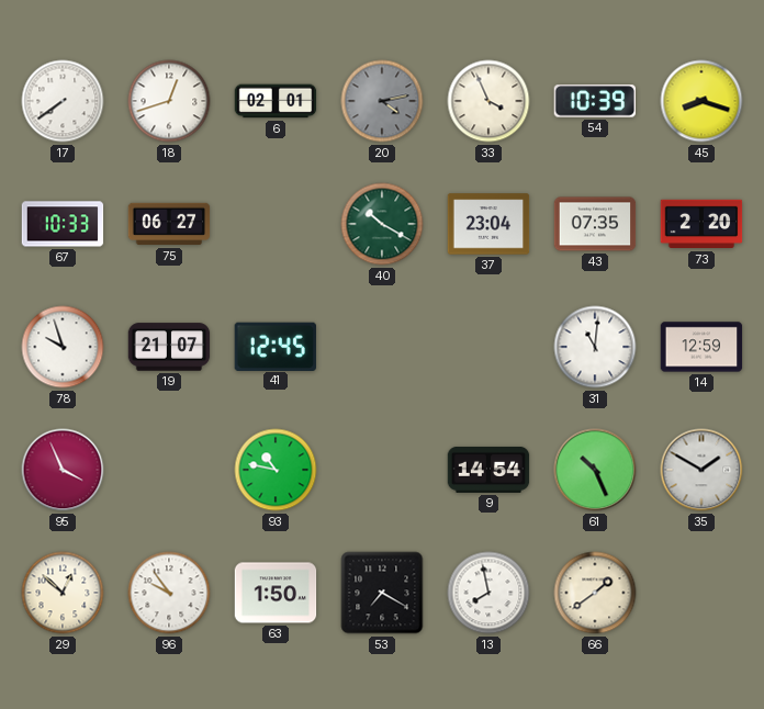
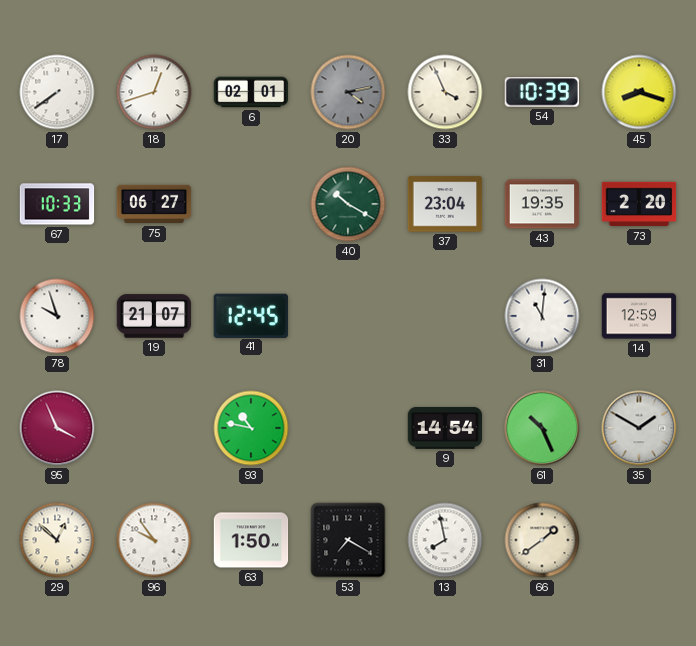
43: 07:35 -> 19:35
